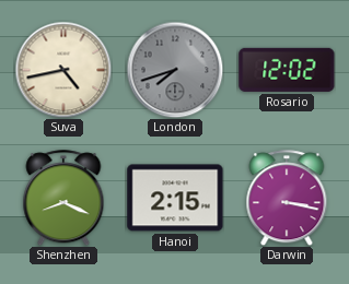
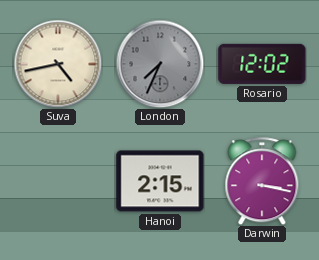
London: 7:42 -> 7:34
Shenzhen: 8:19 -> none
